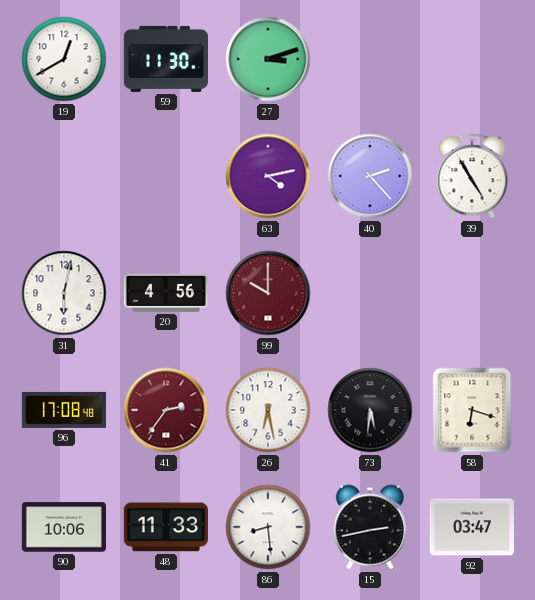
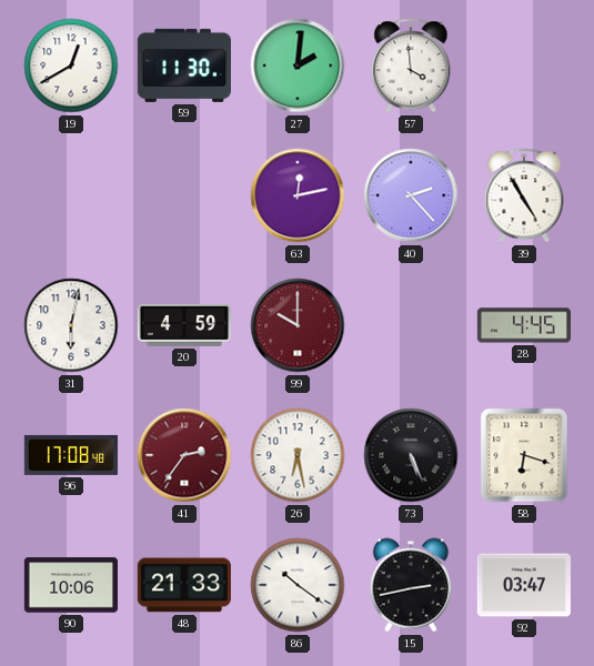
27: 3:12 -> 2:01
57: none -> 3:59
63: 4:13 -> 12:13
20: 4:56 -> 4:59
28: none -> 4:45
73: 5:31 -> 5:26
48: 11:33 -> 21:33
86: 8:29 -> 10:21
